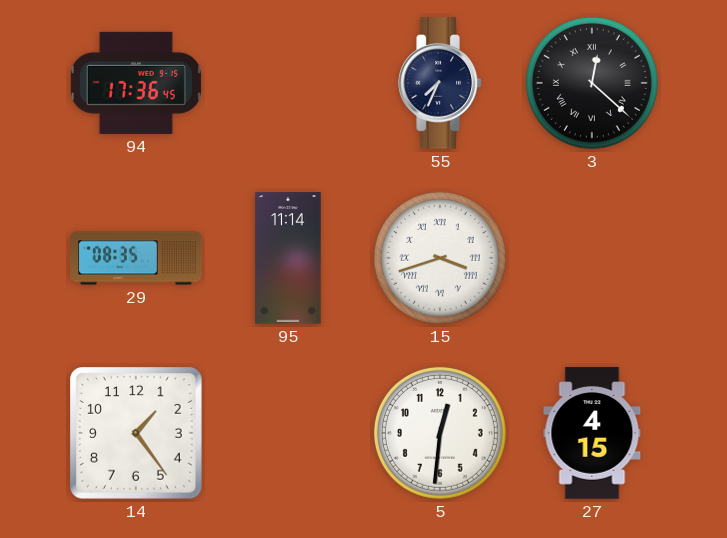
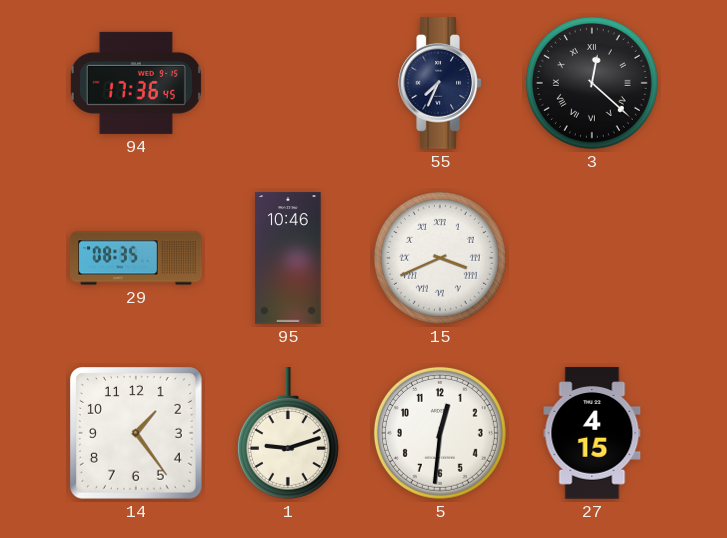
95: 11:14 -> 10:46
15: 3:42 -> 3:41
1: none -> 9:12
